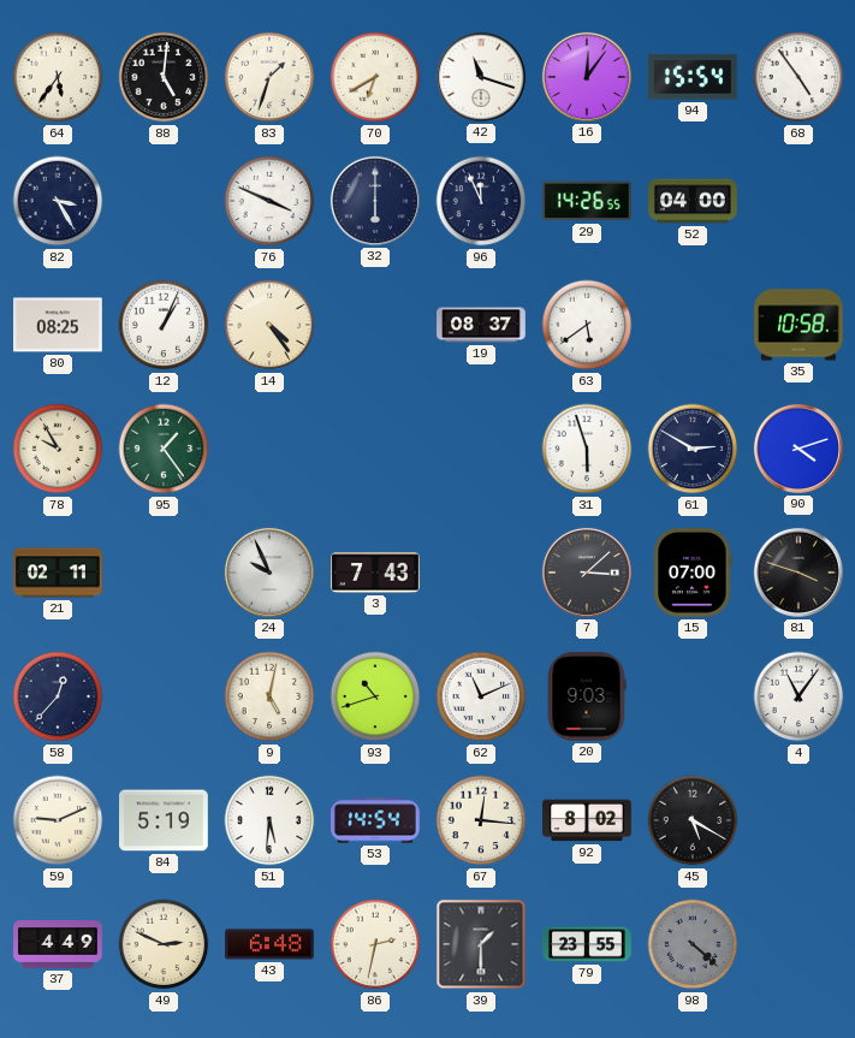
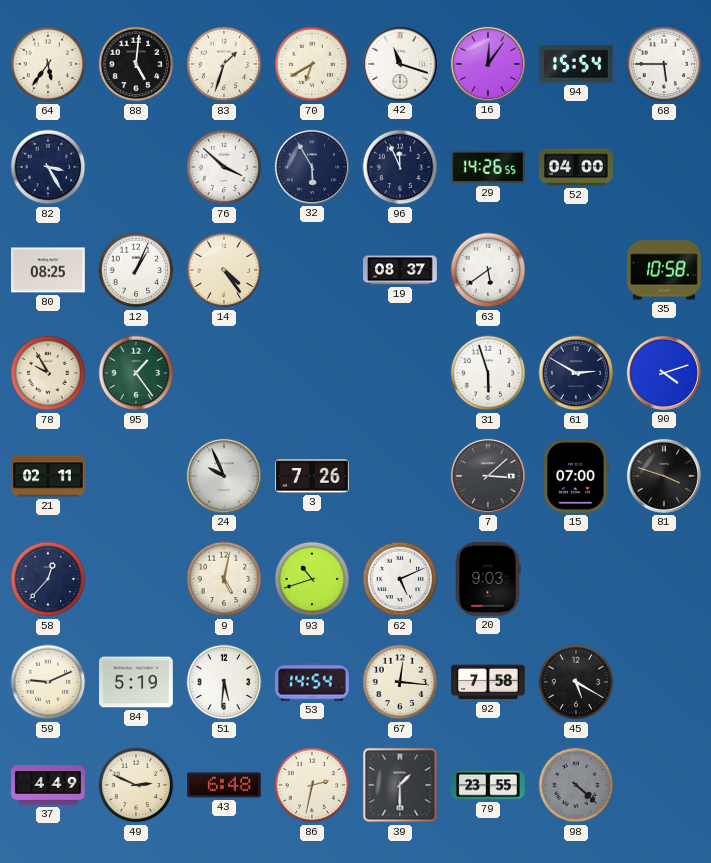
68: 4:54 -> 5:45
76: 3:49 -> 3:52
32: 6:00 -> 5:55
3: 7:43 -> 7:26
62: 11:11 -> 5:11
4: 11:06 -> none
92: 8:02 -> 7:58
